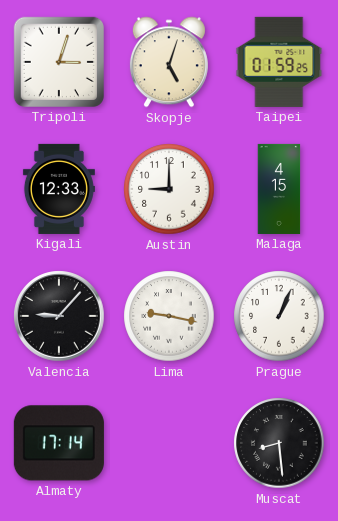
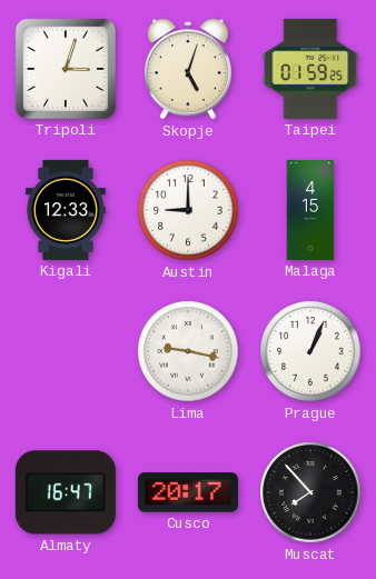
Valencia: 9:07 -> none
Almaty: 17:14 -> 16:47
Cusco: none -> 20:17
Muscat: 8:29 -> 7:53
